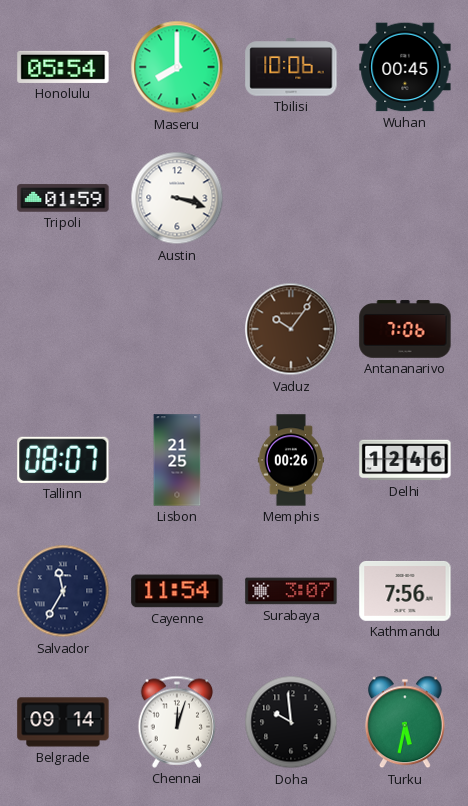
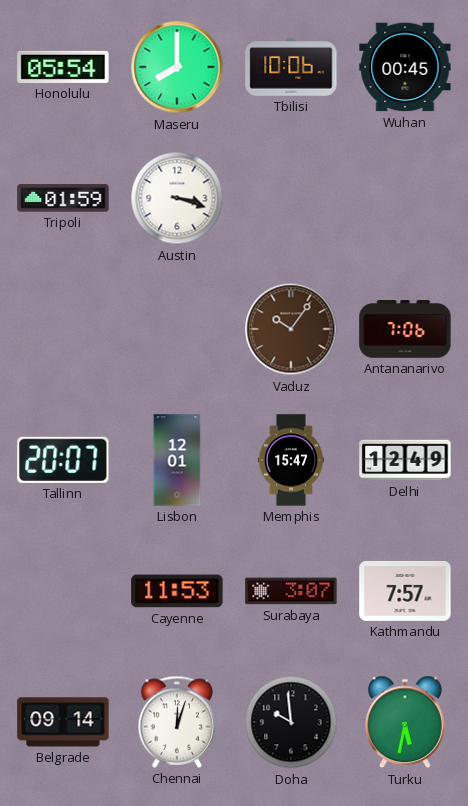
Tallinn: 08:07 -> 20:07
Lisbon: 21:25 -> 12:01
Memphis: 00:26 -> 15:47
Delhi: 12:46 -> 12:49
Salvador: 11:35 -> none
Cayenne: 11:54 -> 11:53
Kathmandu: 7:56 -> 7:57
